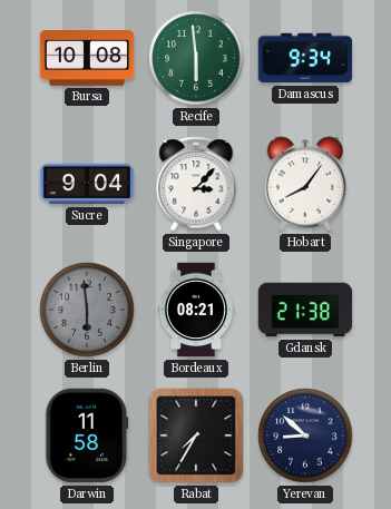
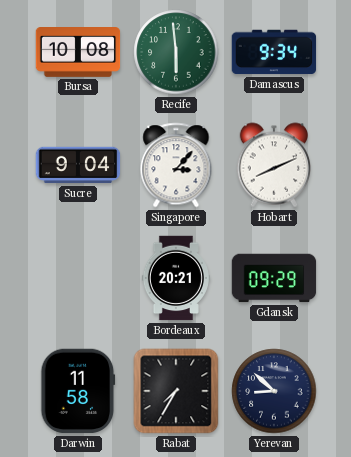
Hobart: 8:06 -> 8:11
Berlin: 5:59 -> none
Bordeaux: 08:21 -> 20:21
Gdansk: 21:38 -> 09:29
